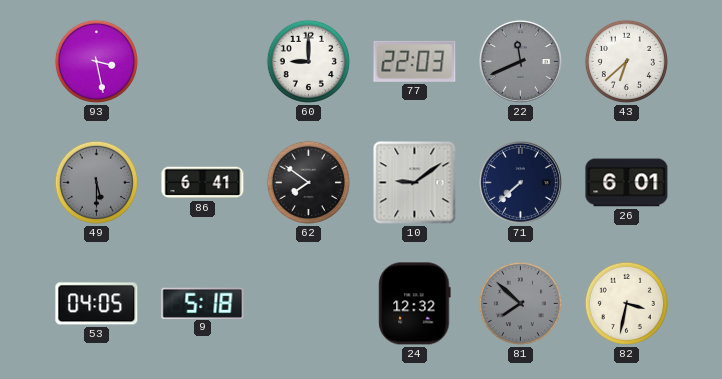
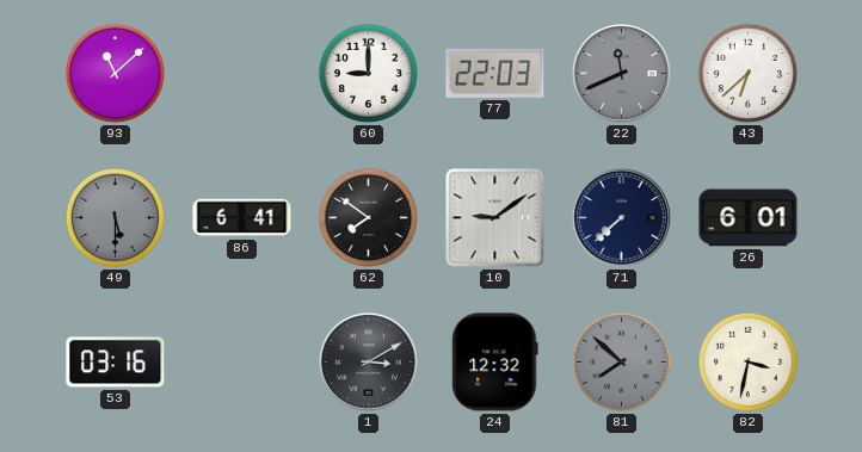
93: 3:28 -> 11:08
53: 04:05 -> 03:16
9: 5:18 -> none
1: none -> 3:10
